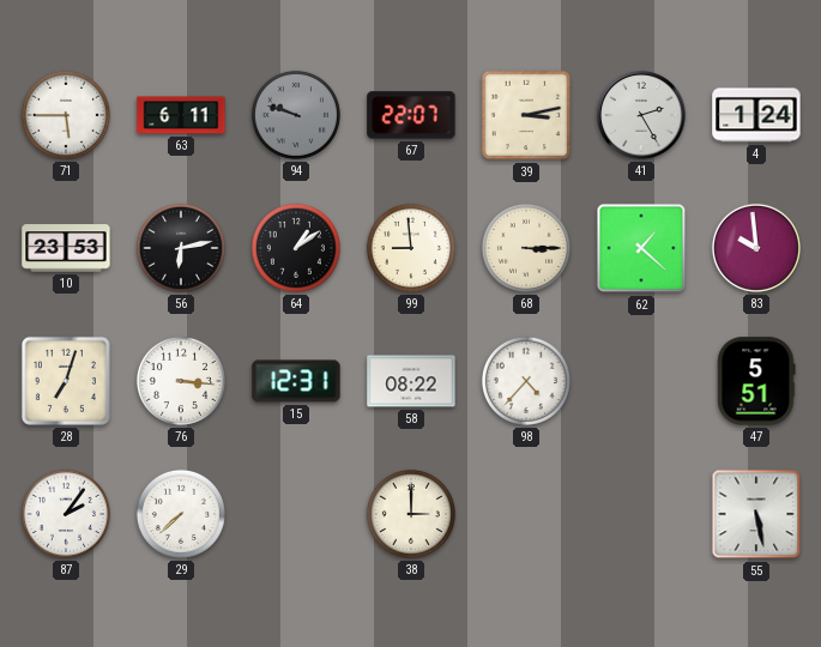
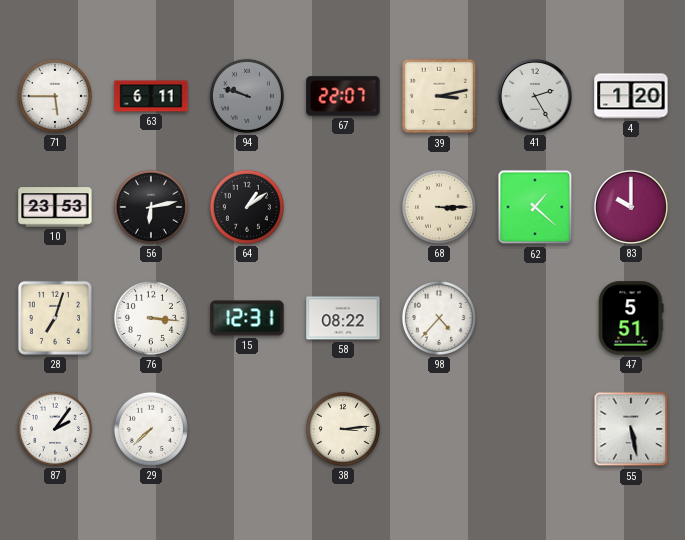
4: 1:24 -> 1:20
99: 8:59 -> none
83: 9:59 -> 10:00
38: 3:00 -> 3:14
